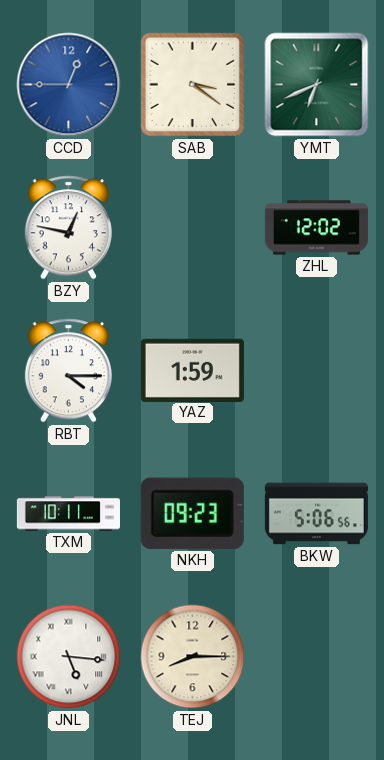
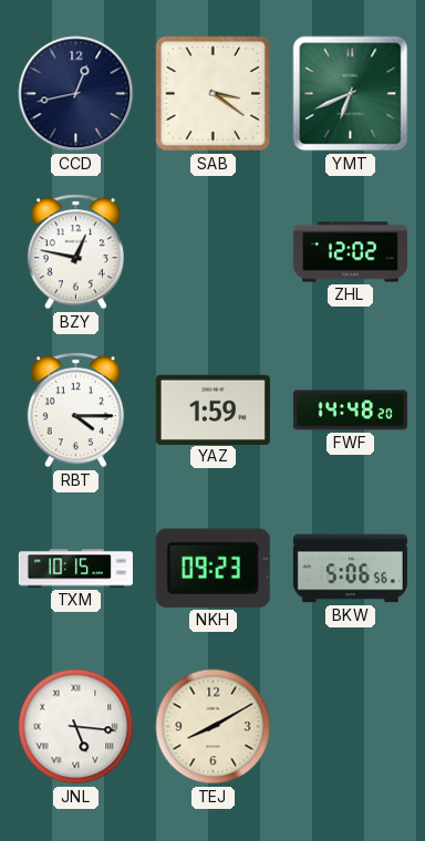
CCD: 12:45 -> 12:43
CCD dial: blue -> navy
FWF: none -> 14:48
TXM: 10:11 -> 10:15
TEJ: 8:15 -> 8:10
